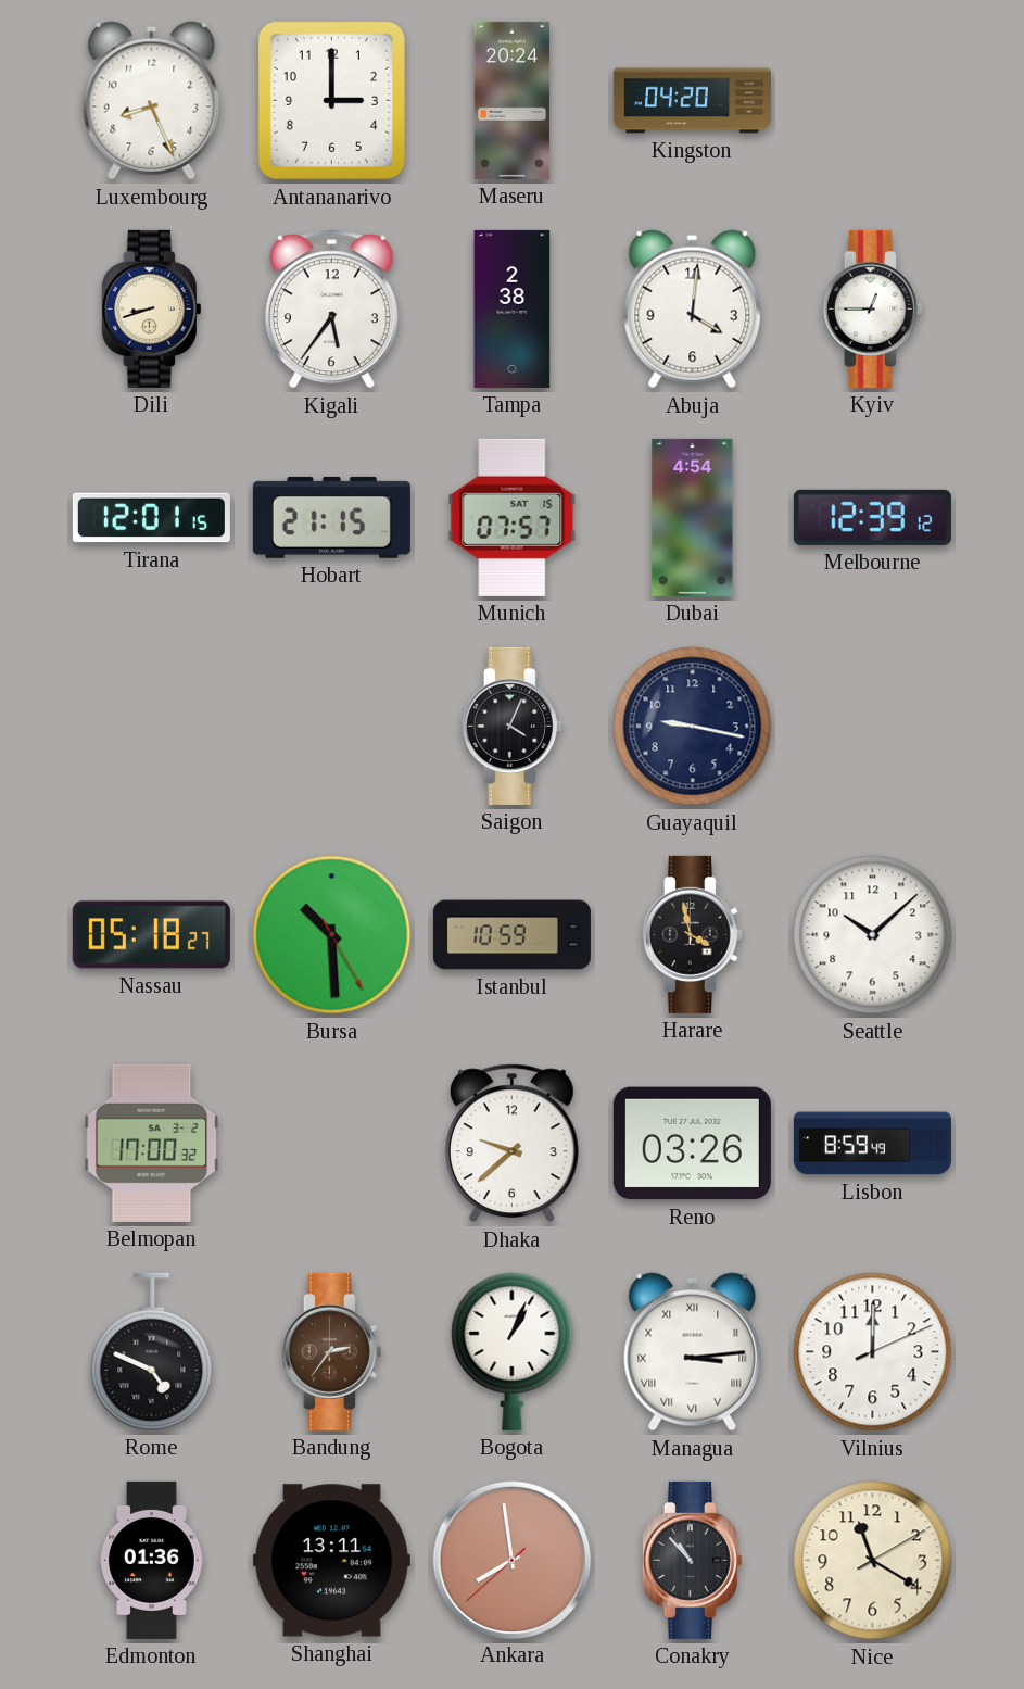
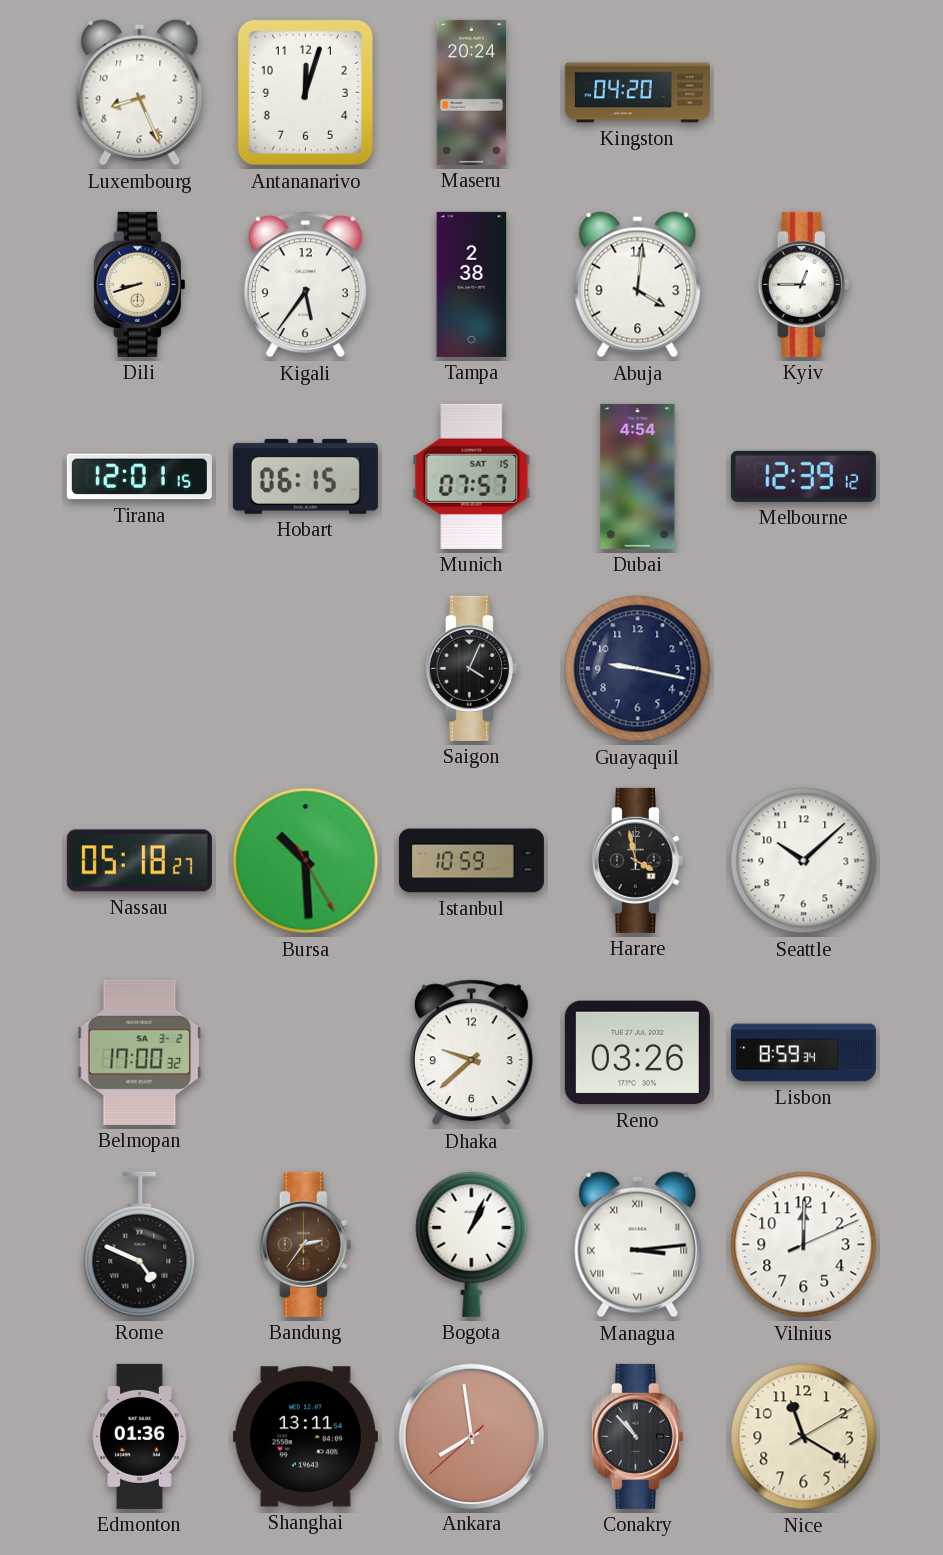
Antananarivo: 3:00 -> 12:03
Hobart: 21:15 -> 06:15
Lisbon: 8:59:49 -> 8:59:34
